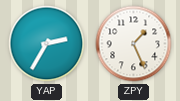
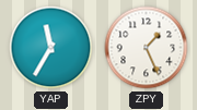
YAP: 2:35 -> 11:35
